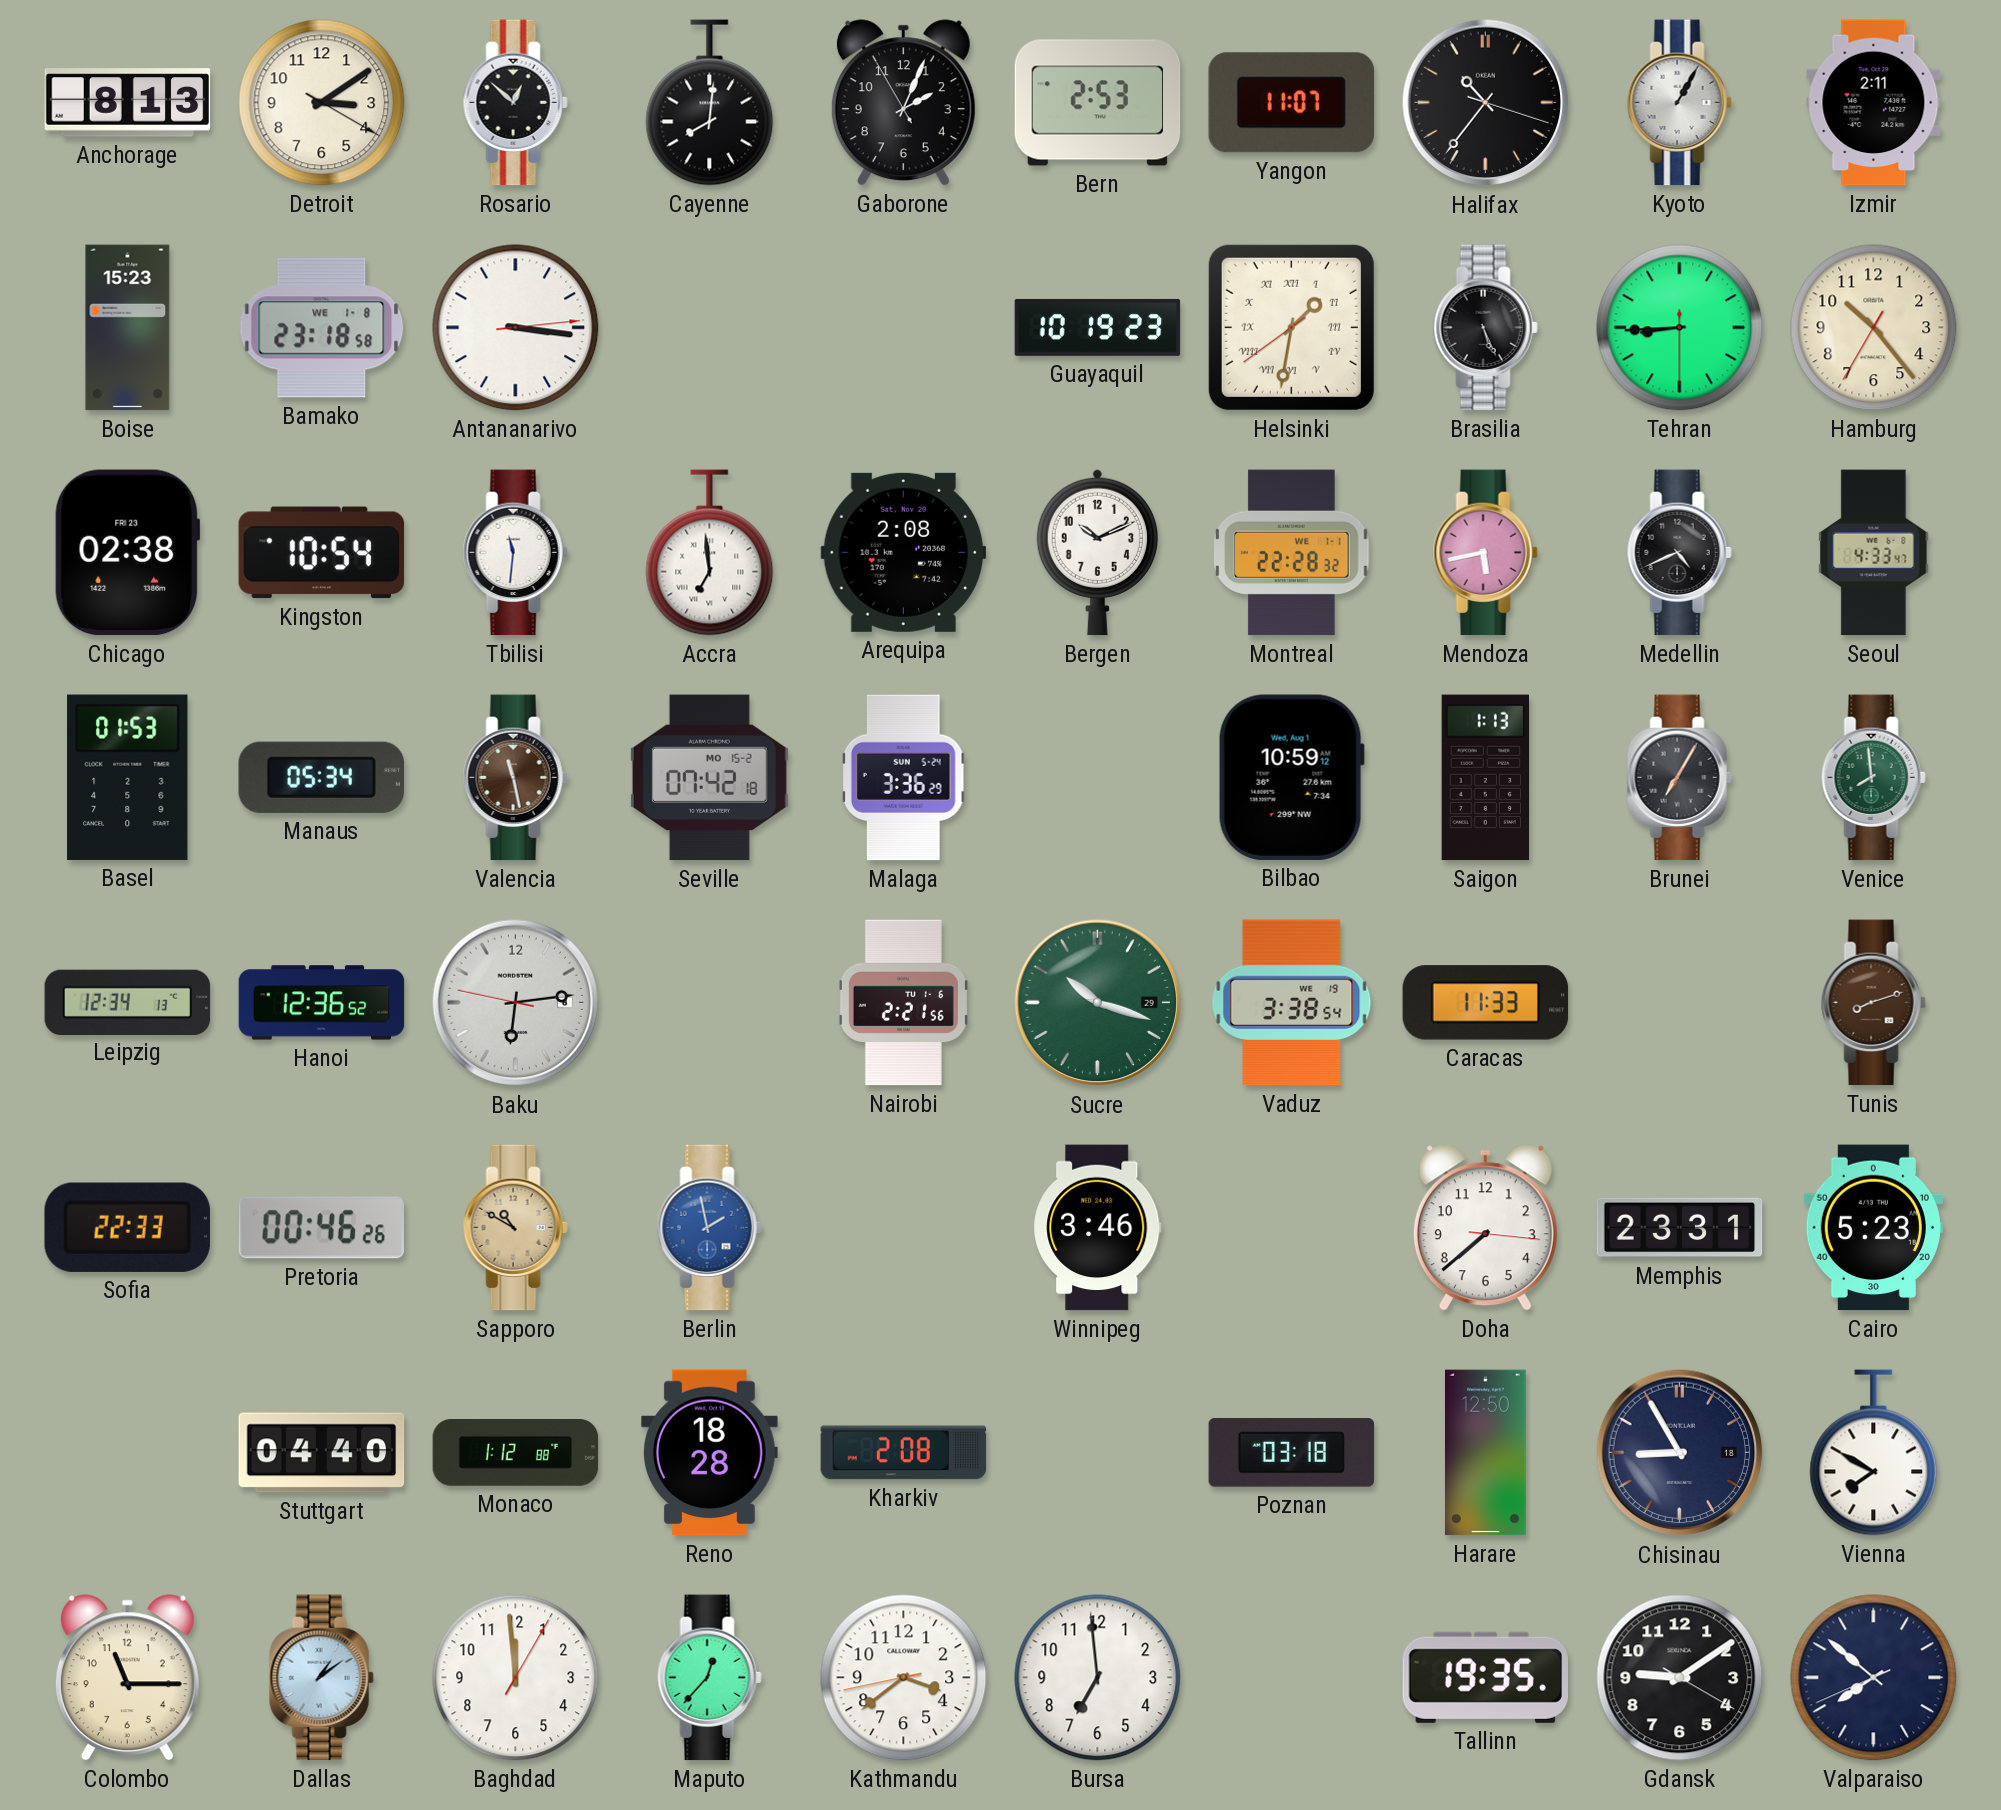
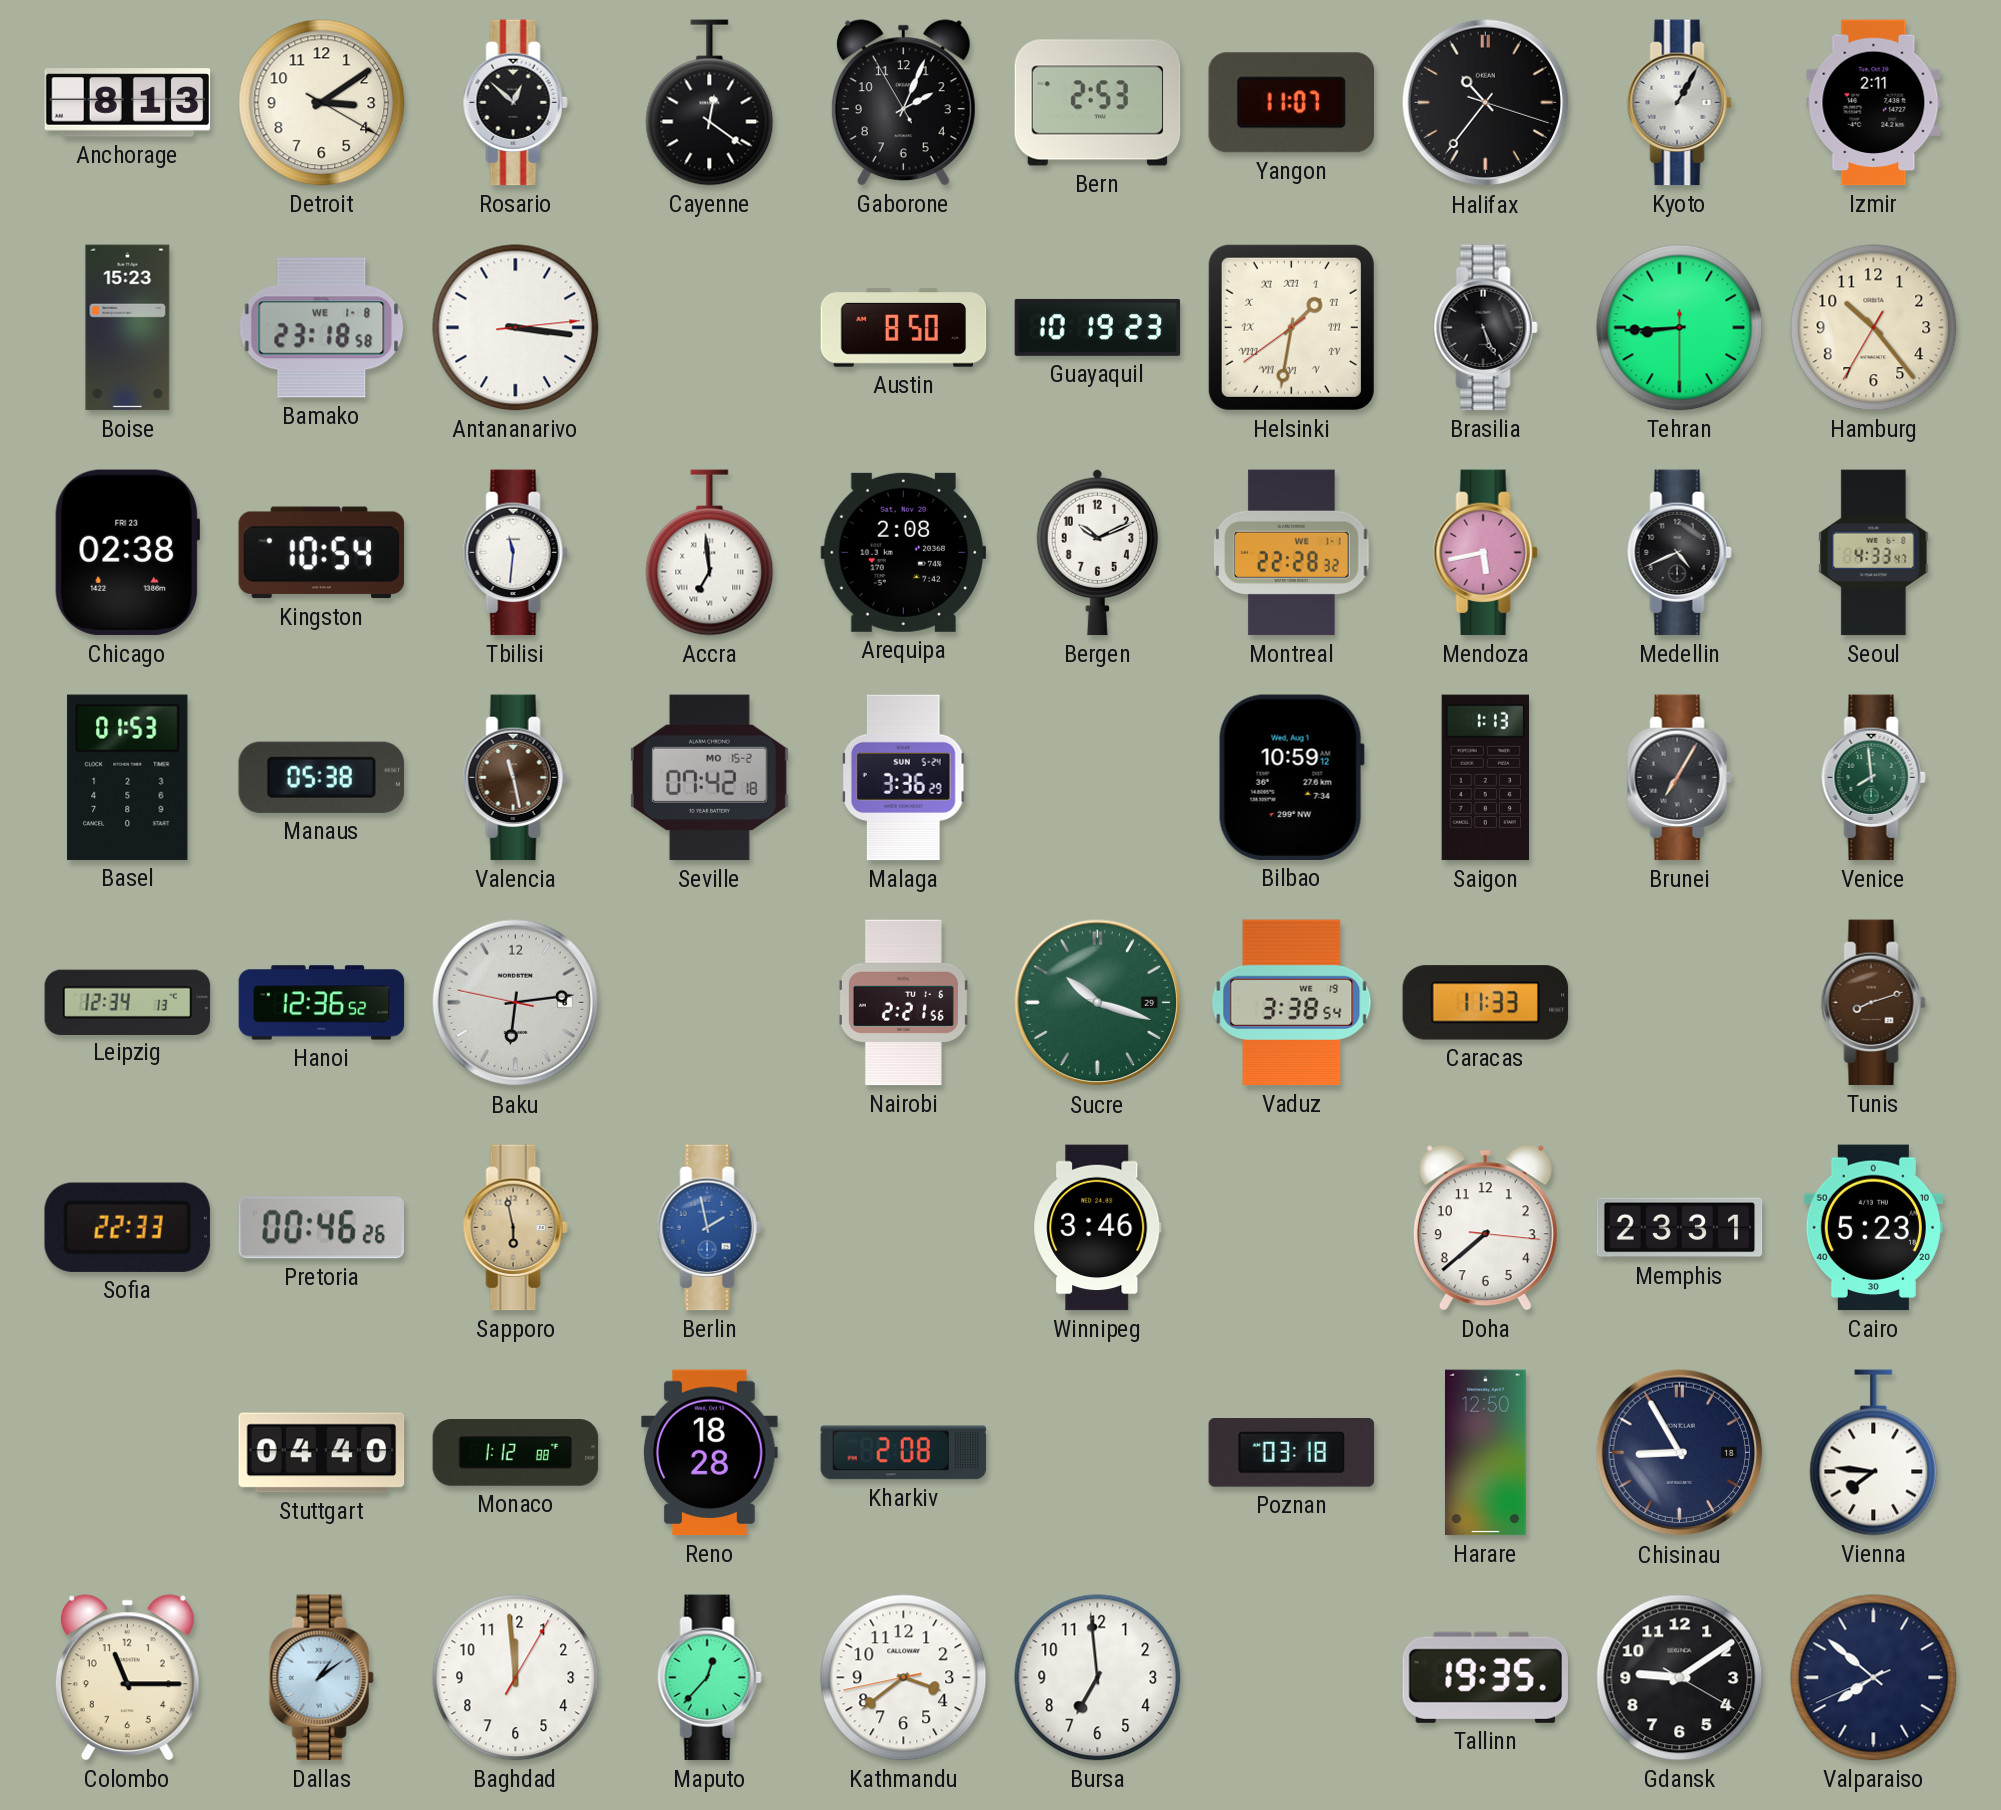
Cayenne: 8:01 -> 12:21
Austin: none -> 8:50
Manaus: 05:34 -> 05:38
Sapporo: 10:50 -> 5:58
Vienna: 7:50 -> 7:46
